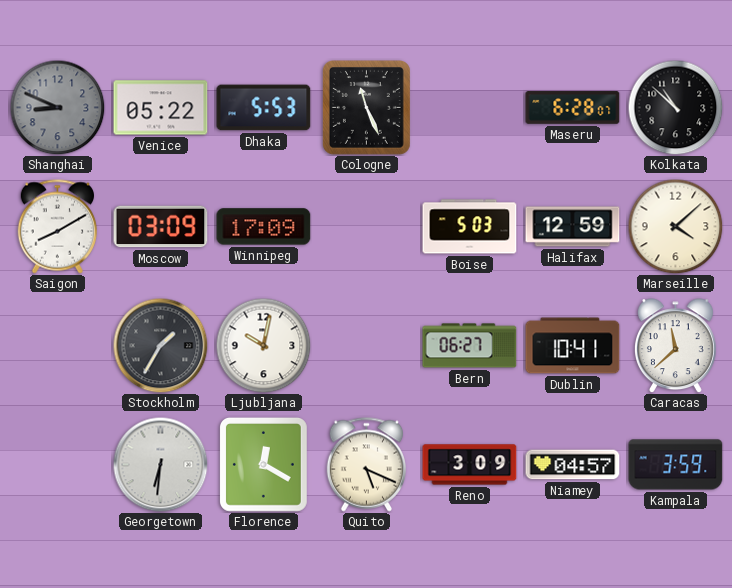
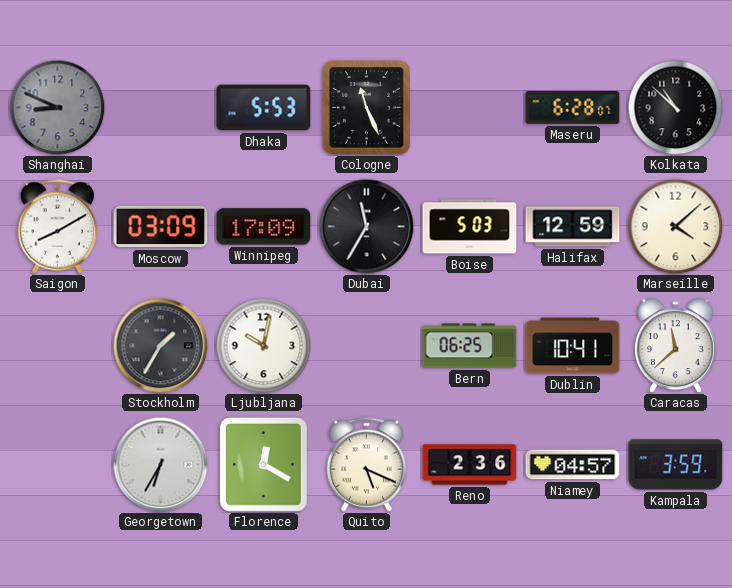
Venice: 05:22 -> none
Dubai: none -> 11:35
Bern: 06:27 -> 06:25
Georgetown: 6:31 -> 6:35
Reno: 3:09 -> 2:36
